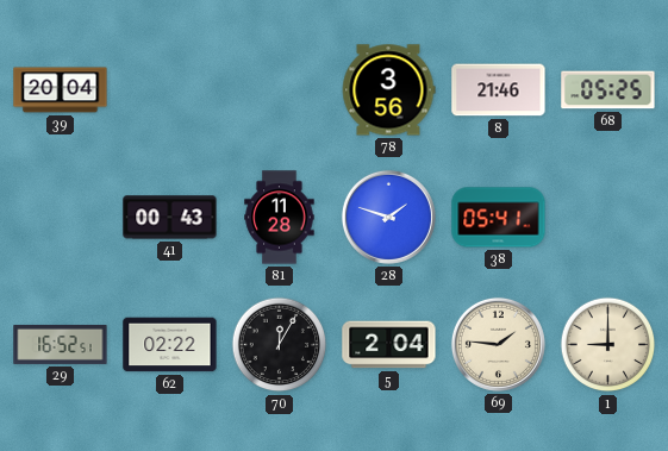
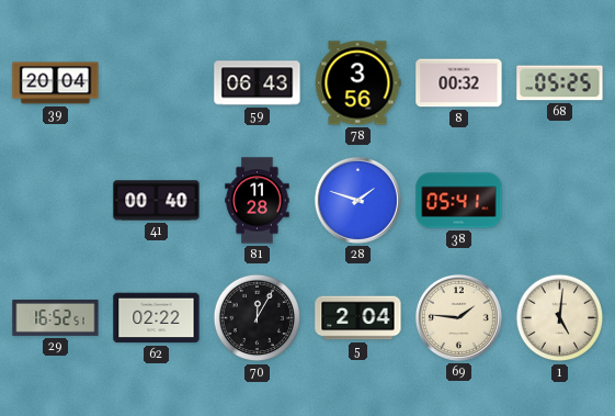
59: none -> 06:43
8: 21:46 -> 00:32
41: 00:43 -> 00:40
1: 9:00 -> 5:01
